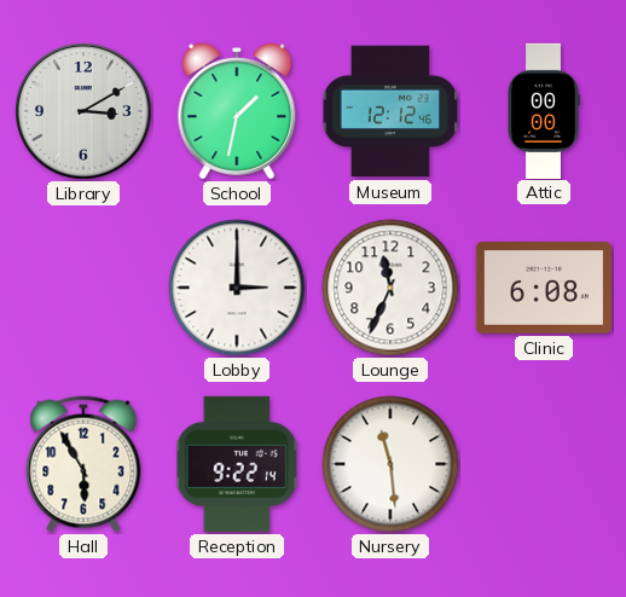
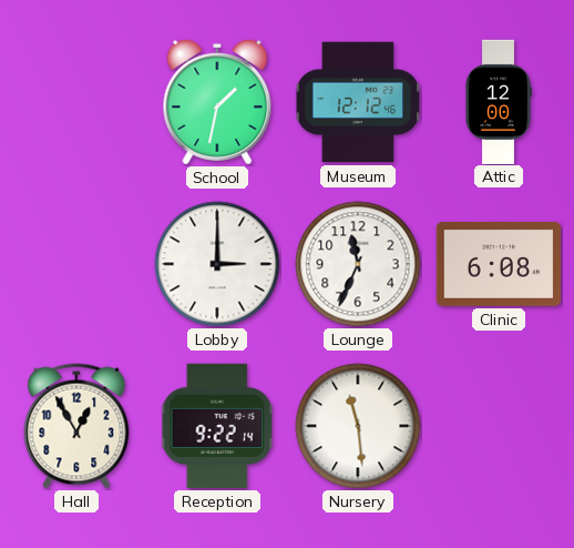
Library: 3:10 -> none
Attic: 00:00 -> 12:00
Hall: 5:55 -> 12:55
